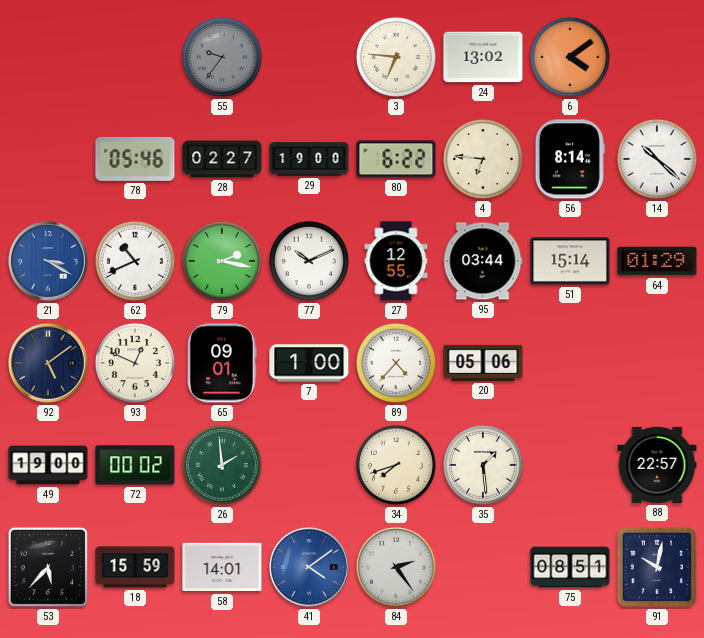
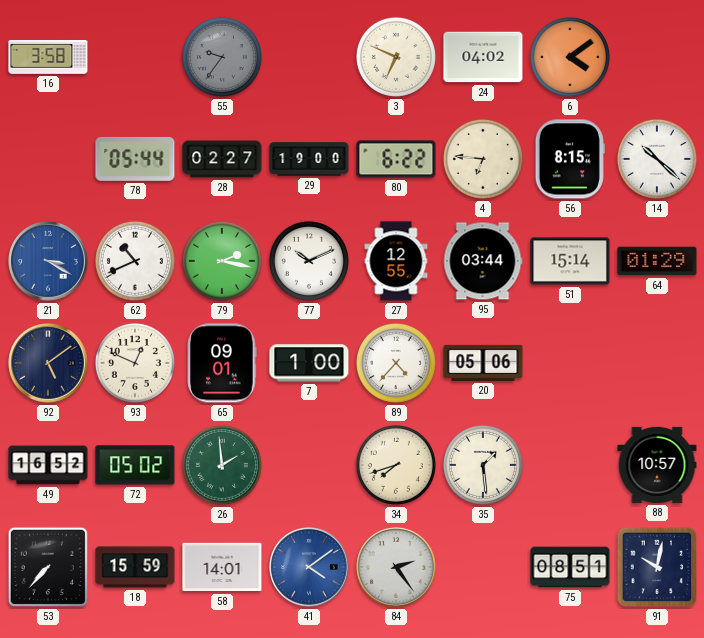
16: none -> 3:58
3: 6:46 -> 6:49
24: 13:02 -> 04:02
78: 05:46 -> 05:44
56: 8:14 -> 8:15
49: 19:00 -> 16:52
72: 00:02 -> 05:02
88: 22:57 -> 10:57
53: 5:37 -> 7:37
